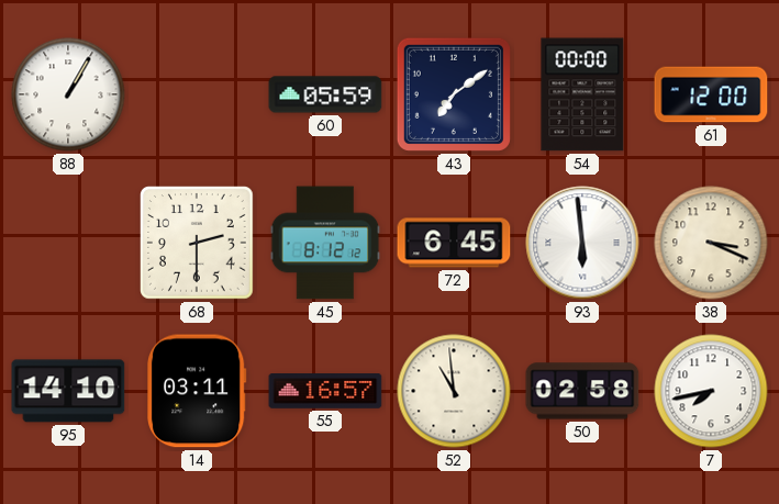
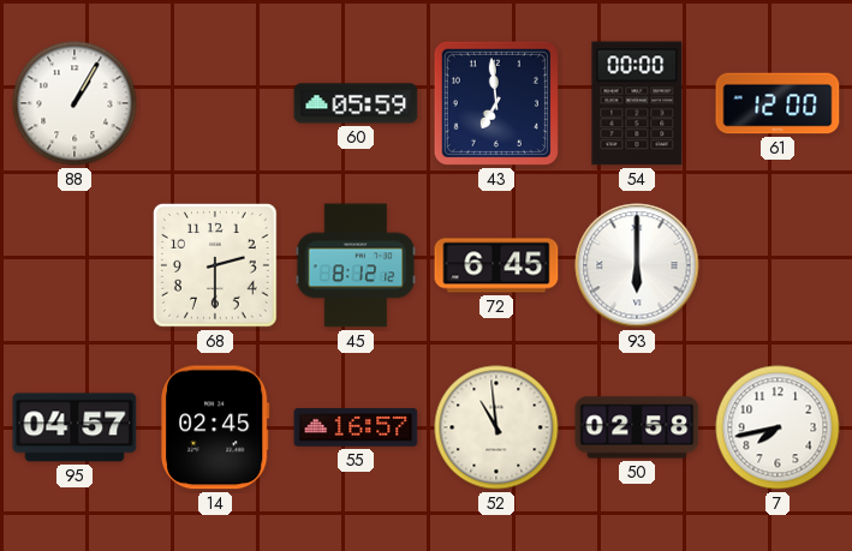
43: 7:09 -> 6:59
93: 5:59 -> 6:00
38: 3:19 -> none
95: 14:10 -> 04:57
14: 03:11 -> 02:45
